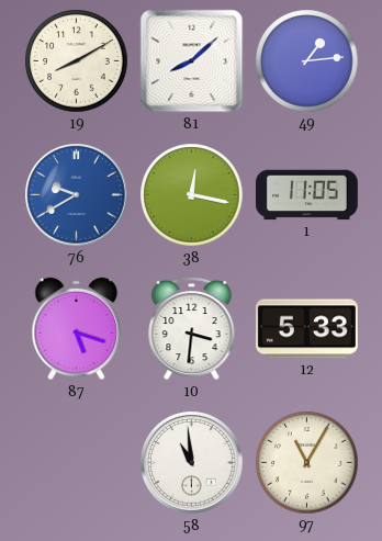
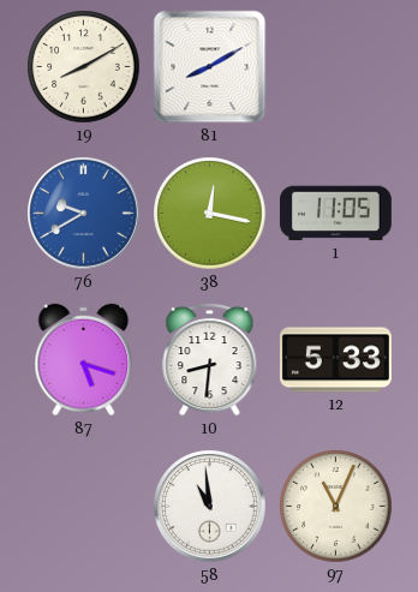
81: 8:08 -> 8:10
49: 1:14 -> none
10: 3:31 -> 8:31
97: 11:05 -> 11:04
